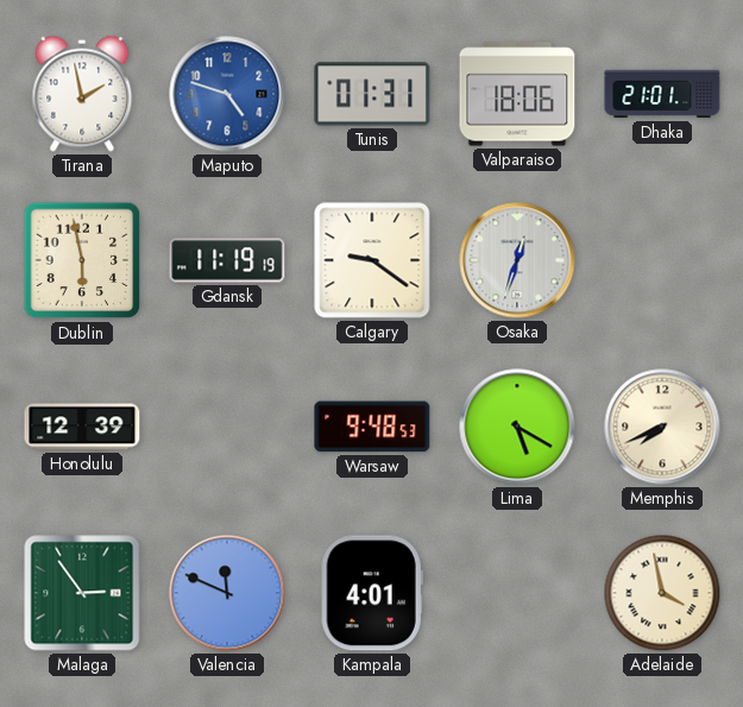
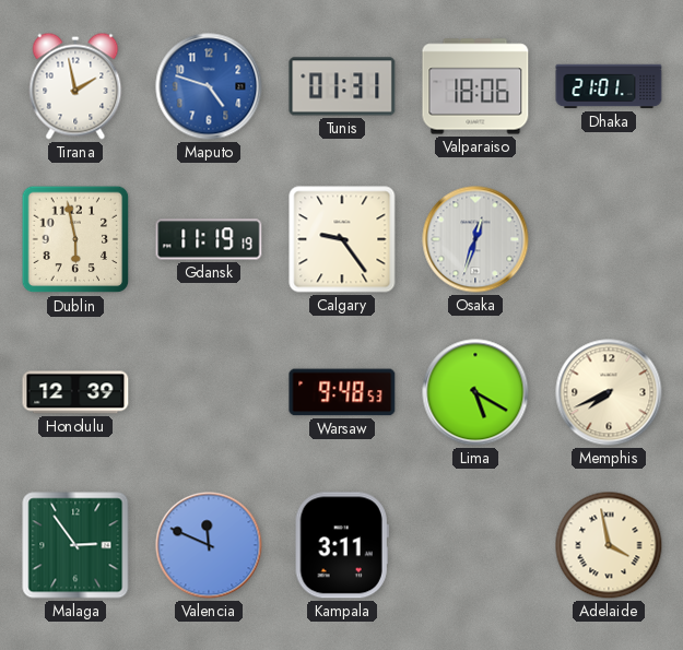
Calgary: 9:21 -> 9:24
Kampala: 4:01 -> 3:11
